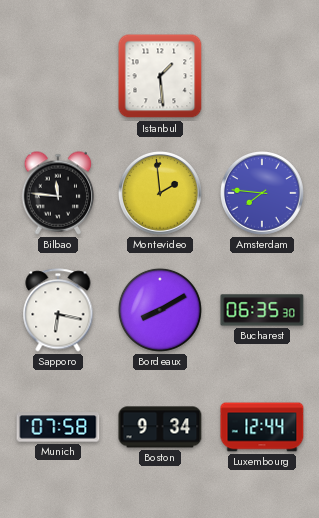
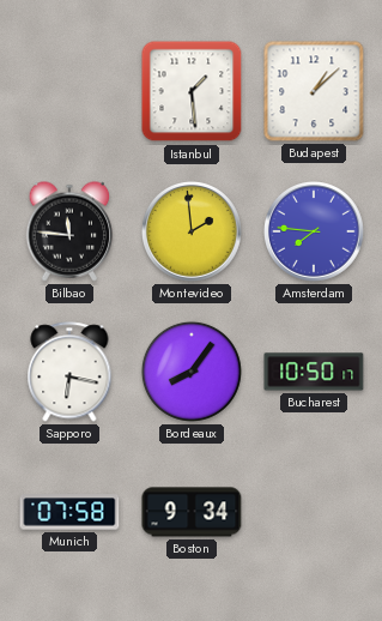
Budapest: none -> 1:08
Bordeaux: 8:10 -> 8:06
Bucharest: 06:35 -> 10:50
Luxembourg: 12:44 -> none
